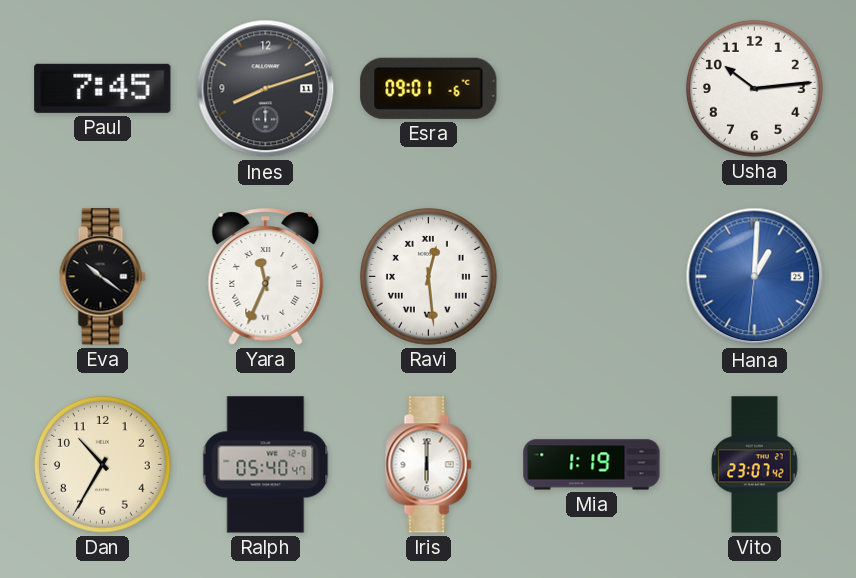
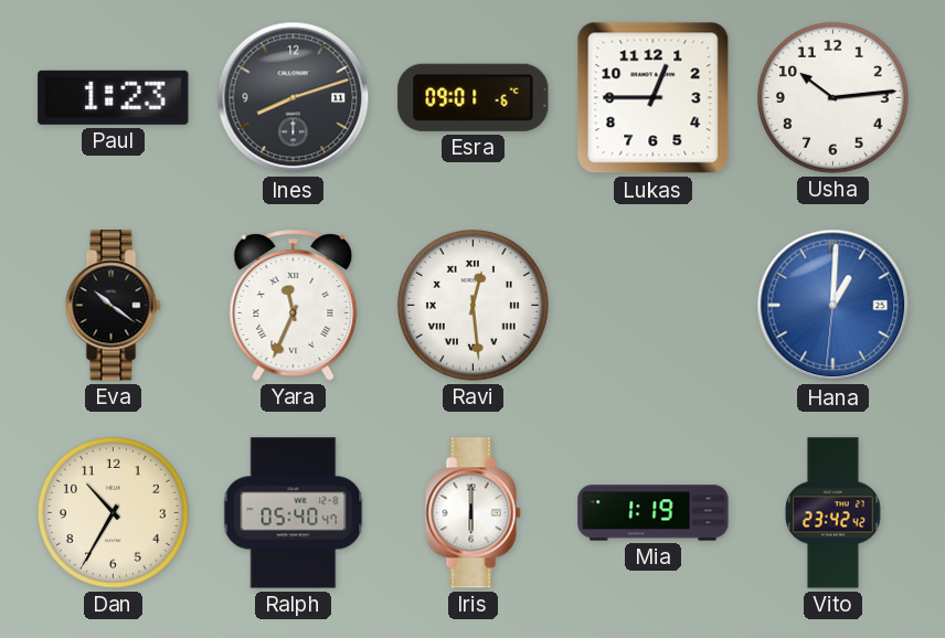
Paul: 7:45 -> 1:23
Lukas: none -> 12:45
Vito: 23:07 -> 23:42
